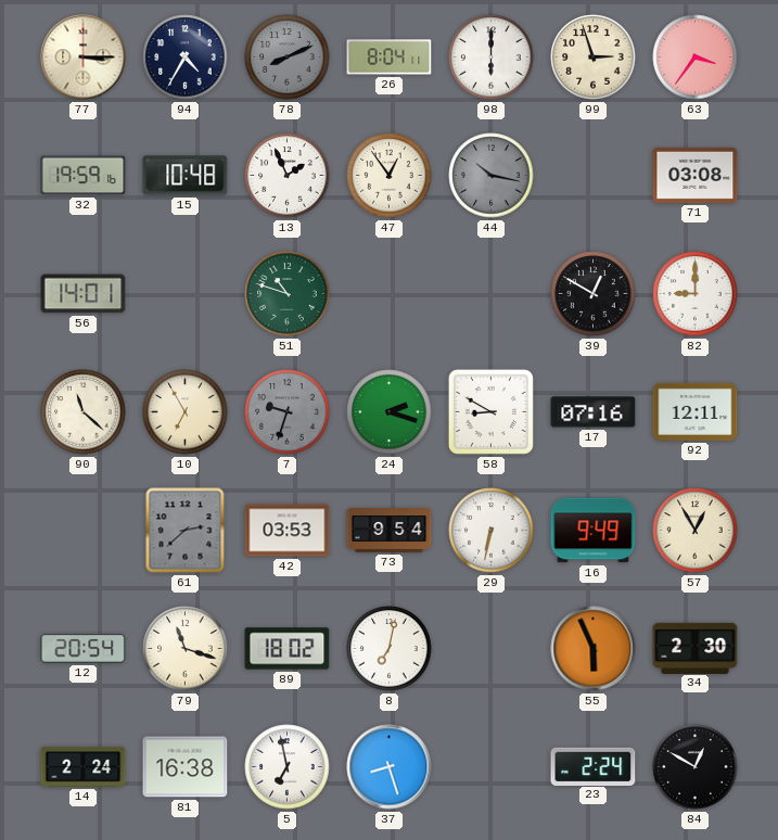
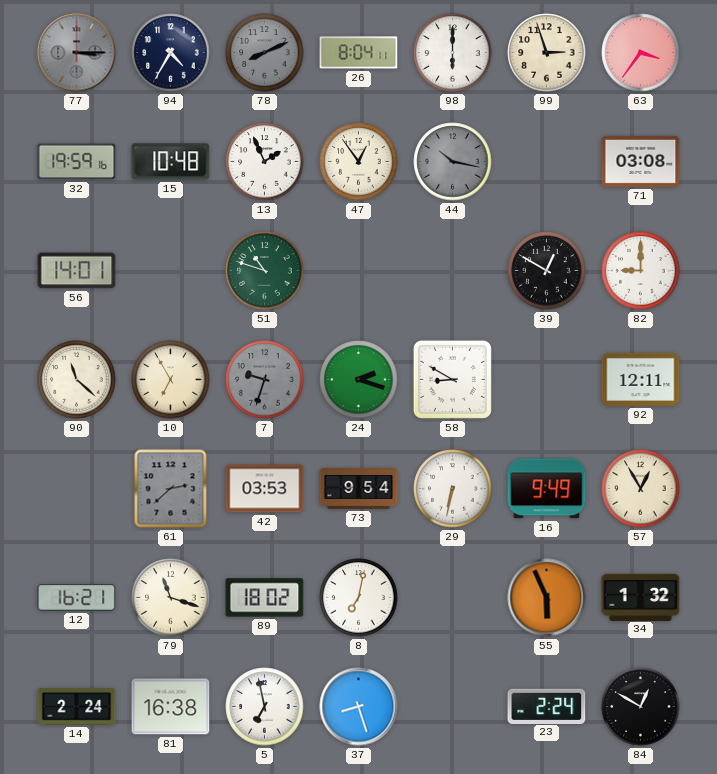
77 dial: cream -> grey
17: 07:16 -> none
12: 20:54 -> 16:21
34: 2:30 -> 1:32
